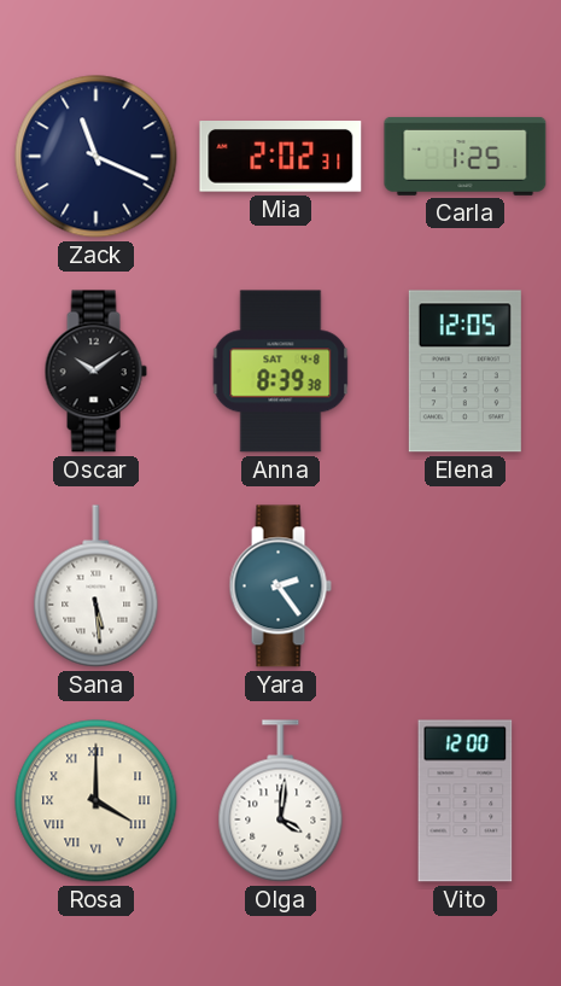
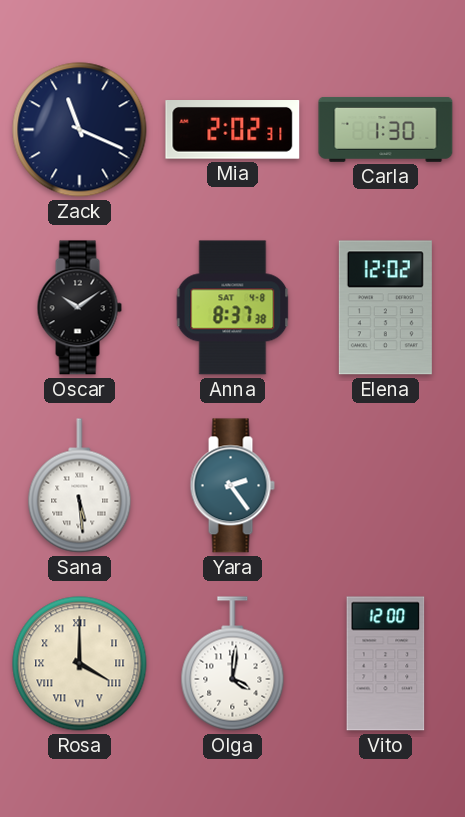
Carla: 1:25 -> 1:30
Anna: 8:39 -> 8:37
Elena: 12:05 -> 12:02
